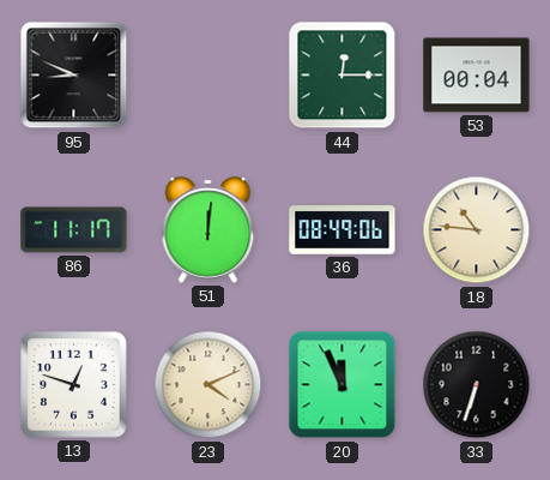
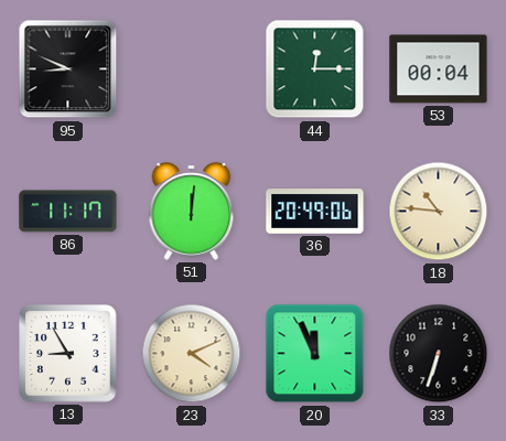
36: 08:49 -> 20:49
13: 12:48 -> 8:55
